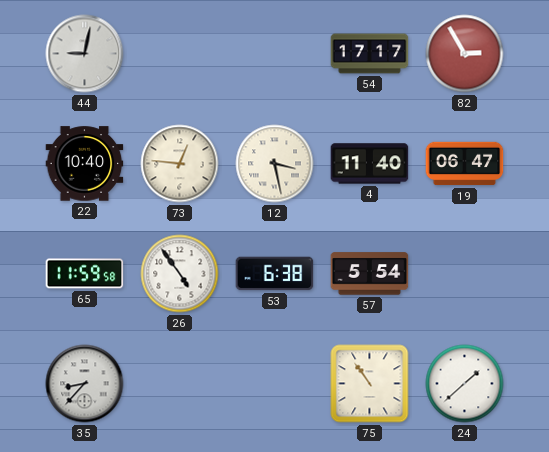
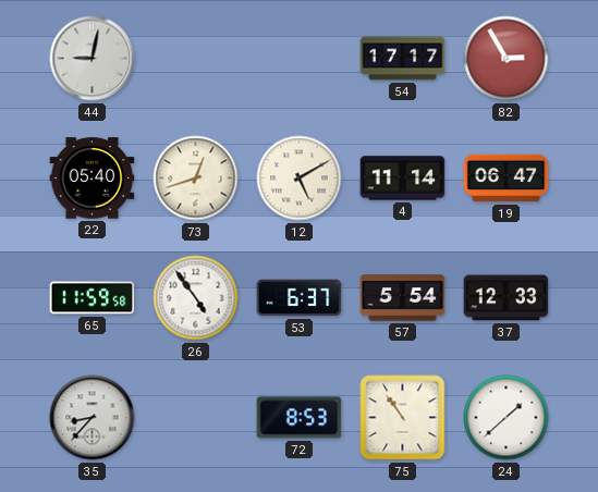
22: 10:40 -> 05:40
73: 12:46 -> 12:42
12: 3:28 -> 5:10
4: 11:40 -> 11:14
53: 6:38 -> 6:37
37: none -> 12:33
72: none -> 8:53
